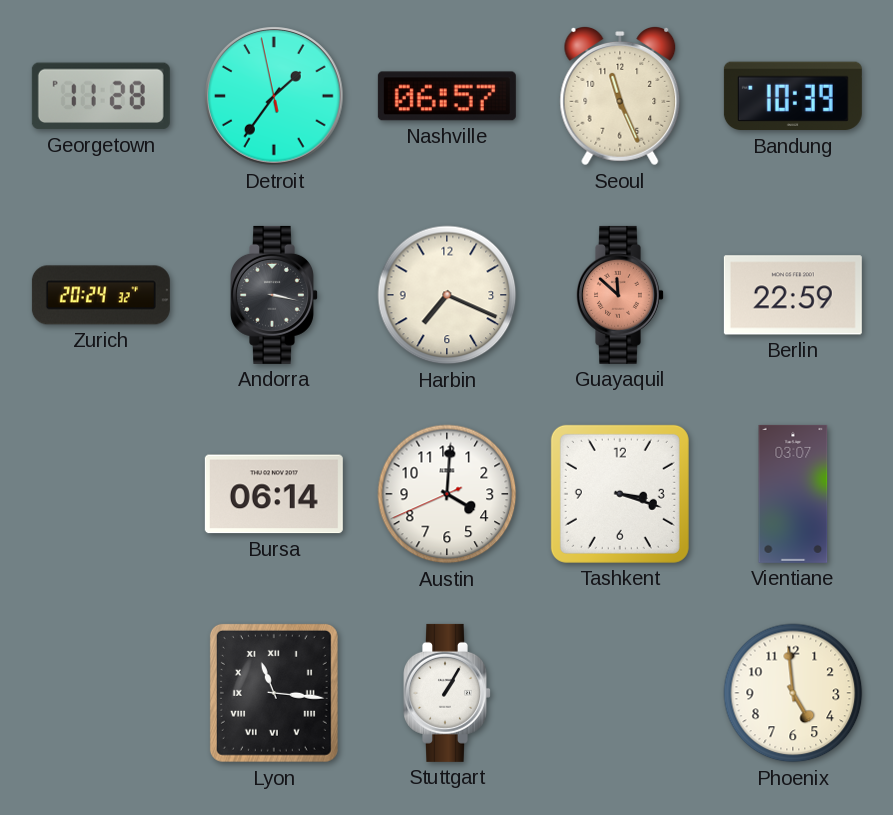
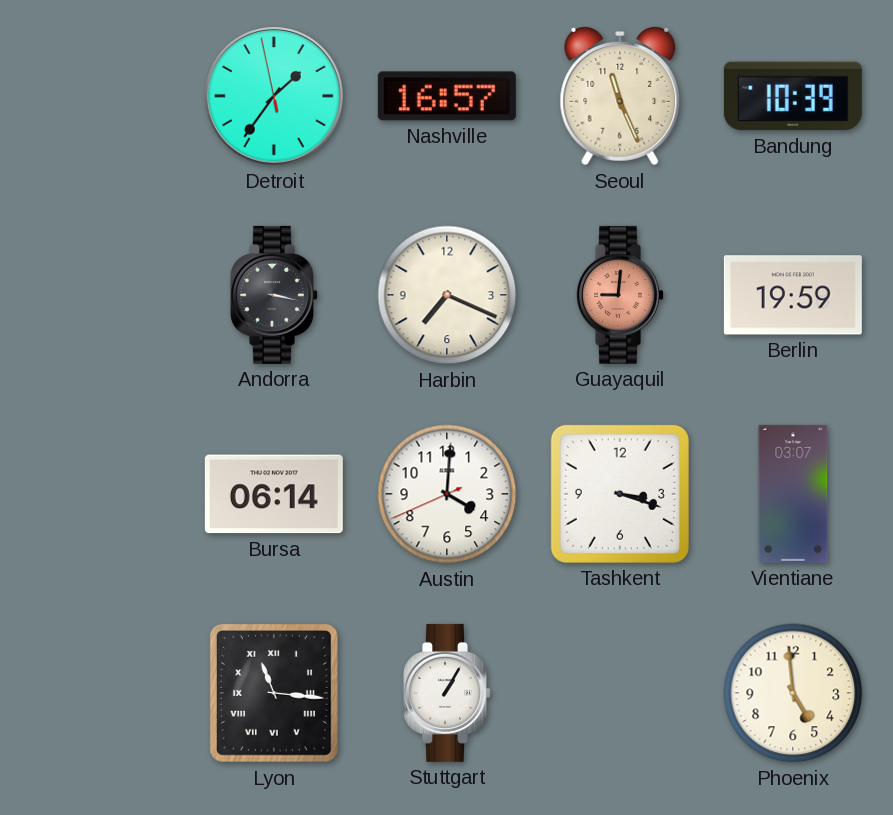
Georgetown: 11:28 -> none
Nashville: 06:57 -> 16:57
Zurich: 20:24 -> none
Guayaquil: 11:52 -> 9:01
Berlin: 22:59 -> 19:59
